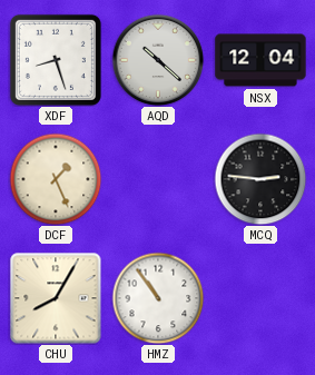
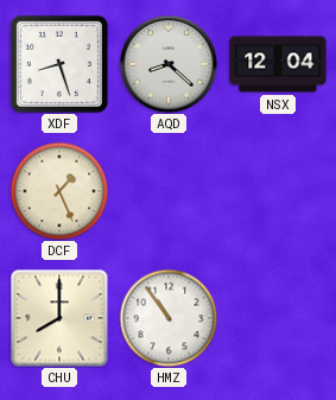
AQD: 10:22 -> 8:22
MCQ: 2:46 -> none
CHU: 8:05 -> 8:00
